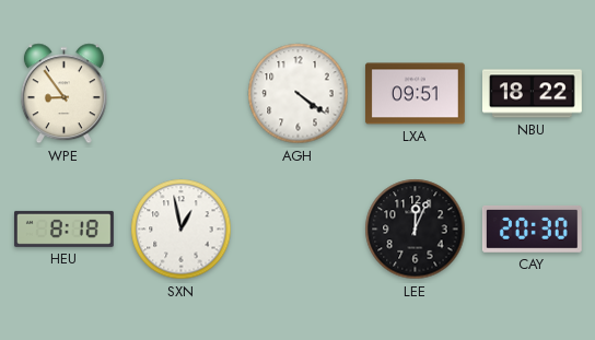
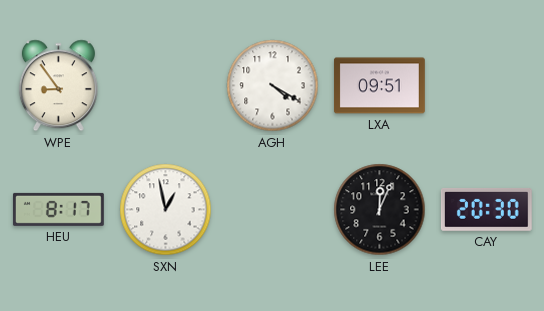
AGH: 4:21 -> 4:20
NBU: 18:22 -> none
HEU: 8:18 -> 8:17
